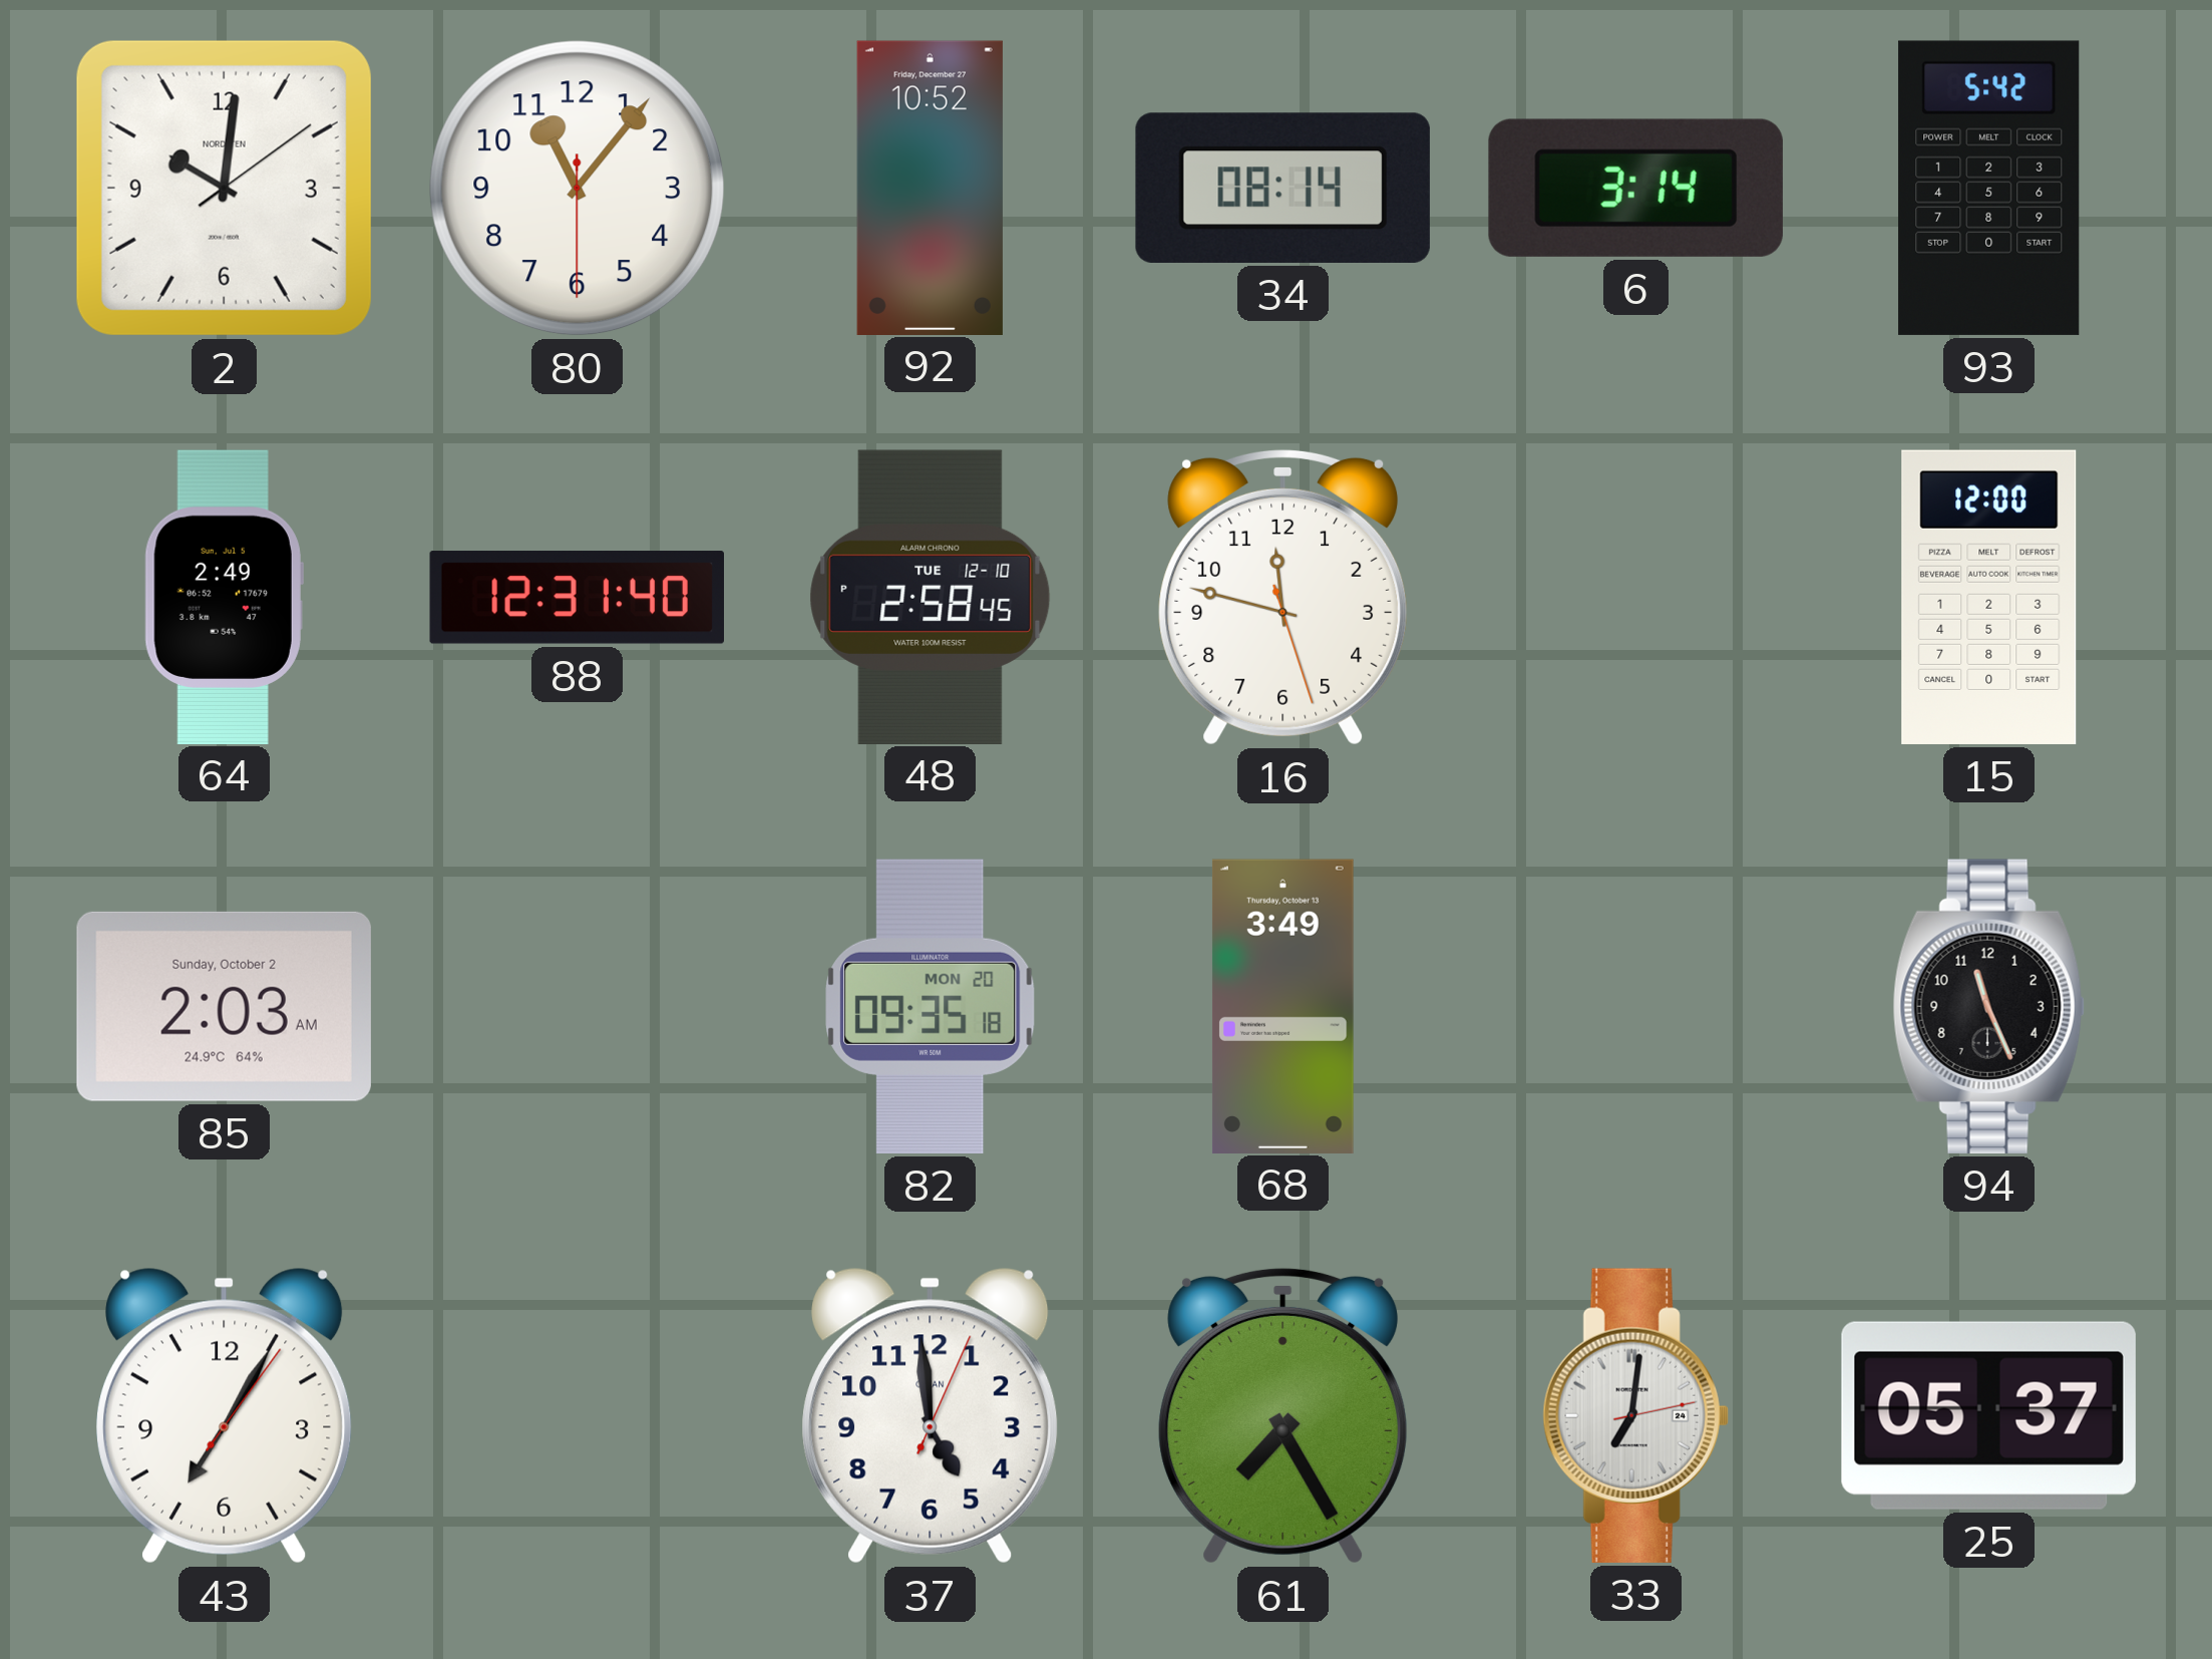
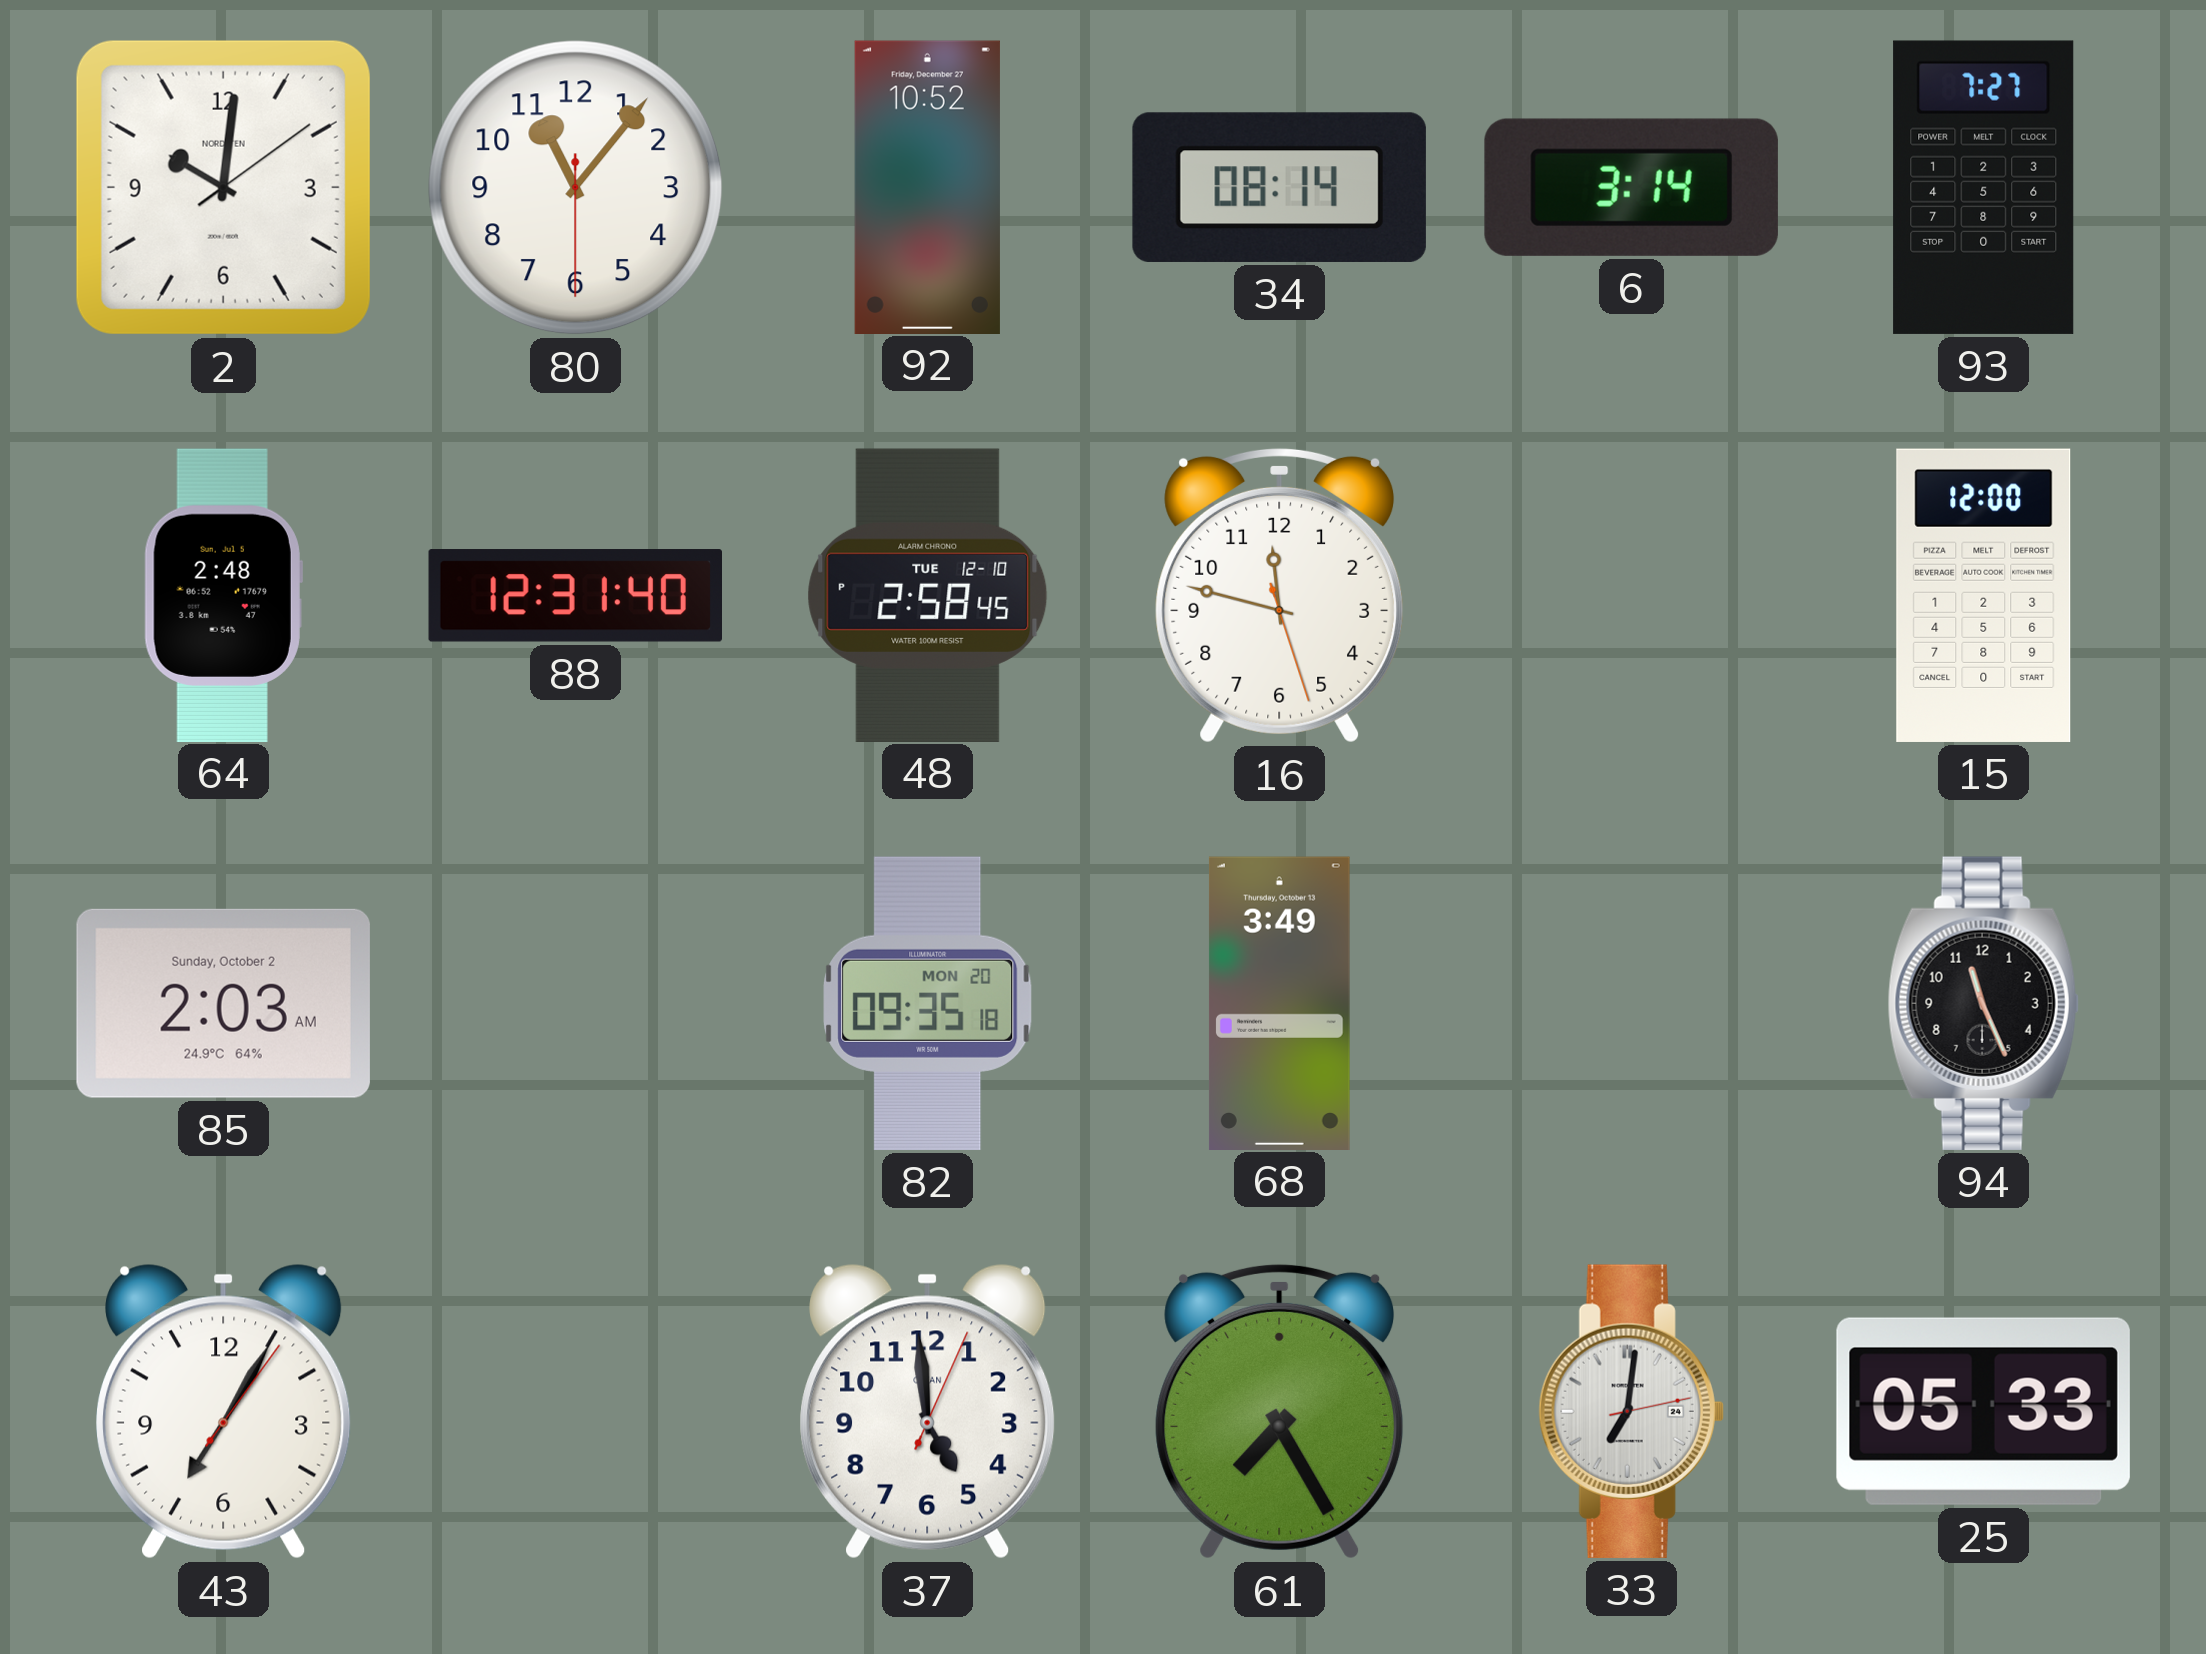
93: 5:42 -> 7:27
64: 2:49 -> 2:48
25: 05:37 -> 05:33
